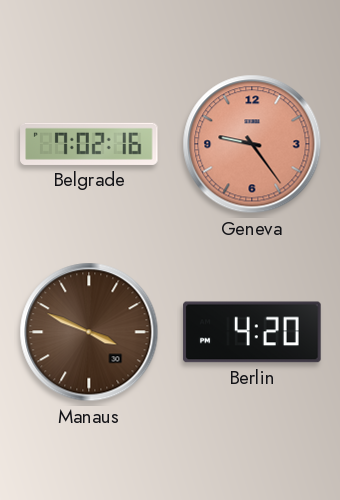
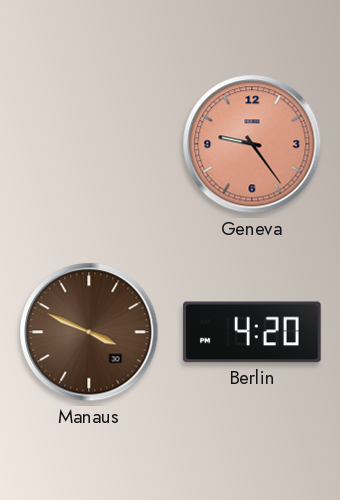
Belgrade: 7:02 -> none
